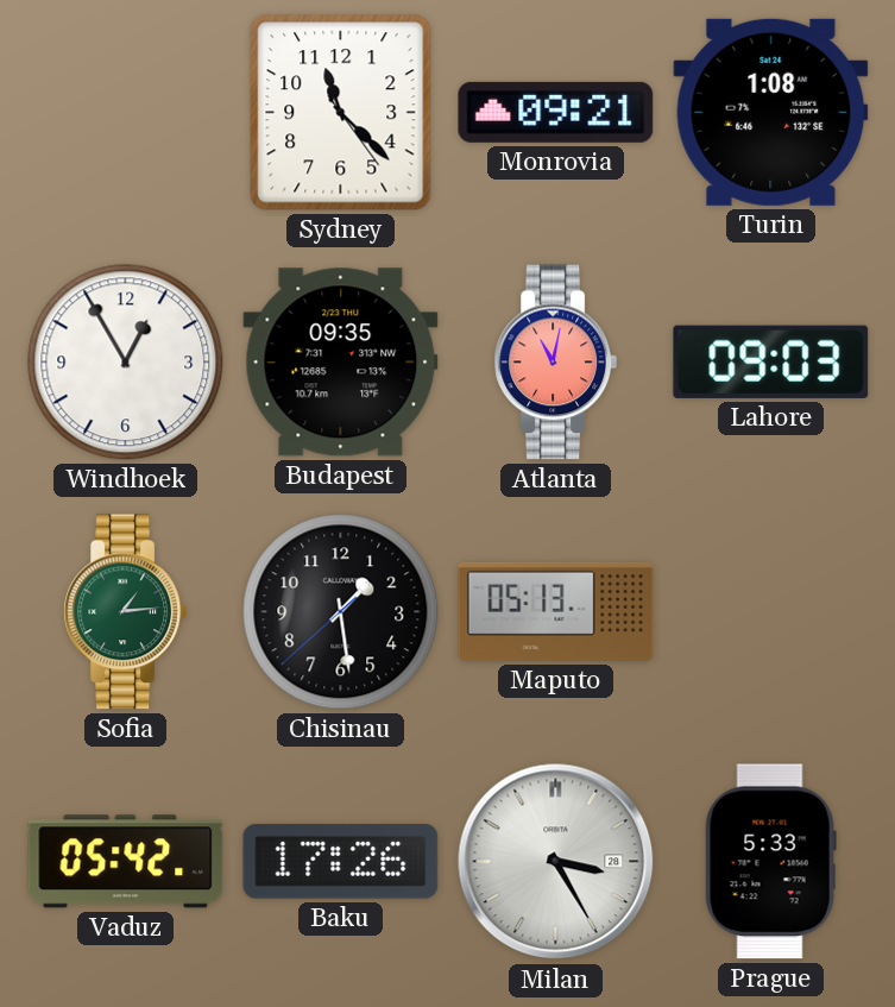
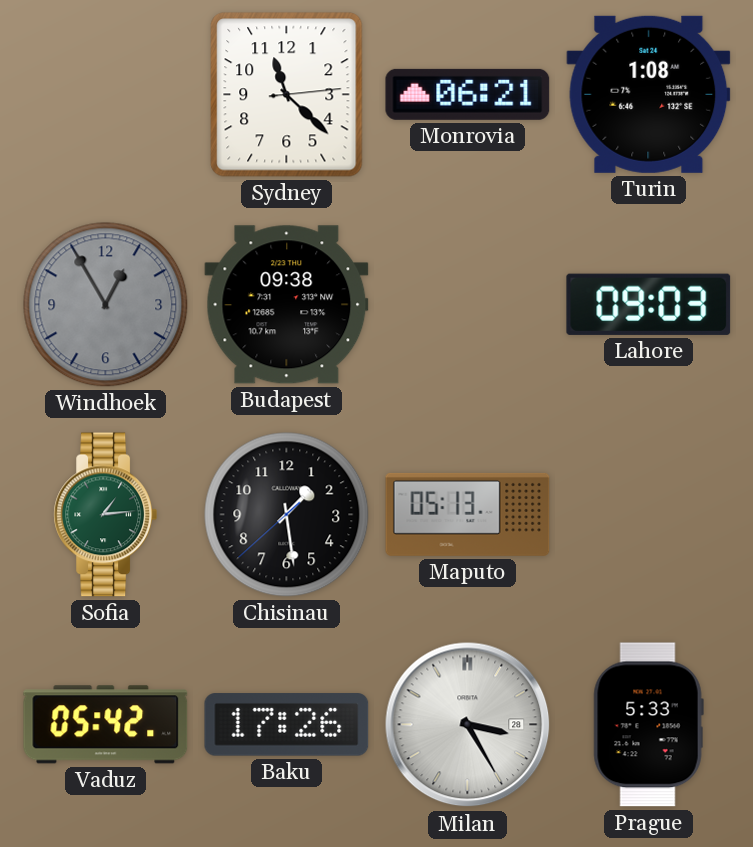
Sydney: 11:22:24 -> 11:22:14
Monrovia: 09:21 -> 06:21
Windhoek dial: white -> grey
Budapest: 09:35 -> 09:38
Atlanta: 11:02 -> none
